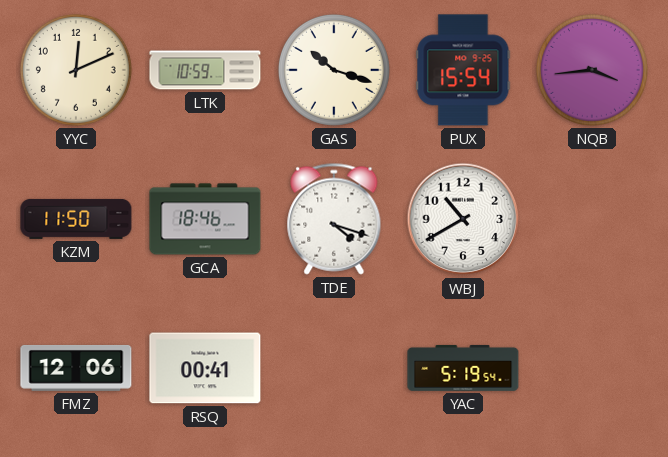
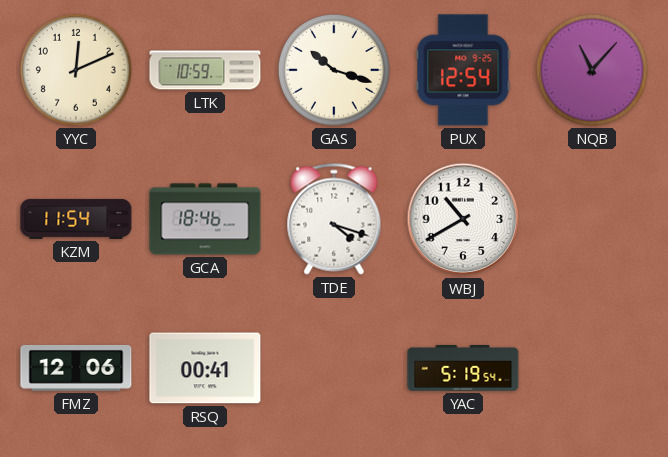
PUX: 15:54 -> 12:54
NQB: 3:44 -> 11:07
KZM: 11:50 -> 11:54
